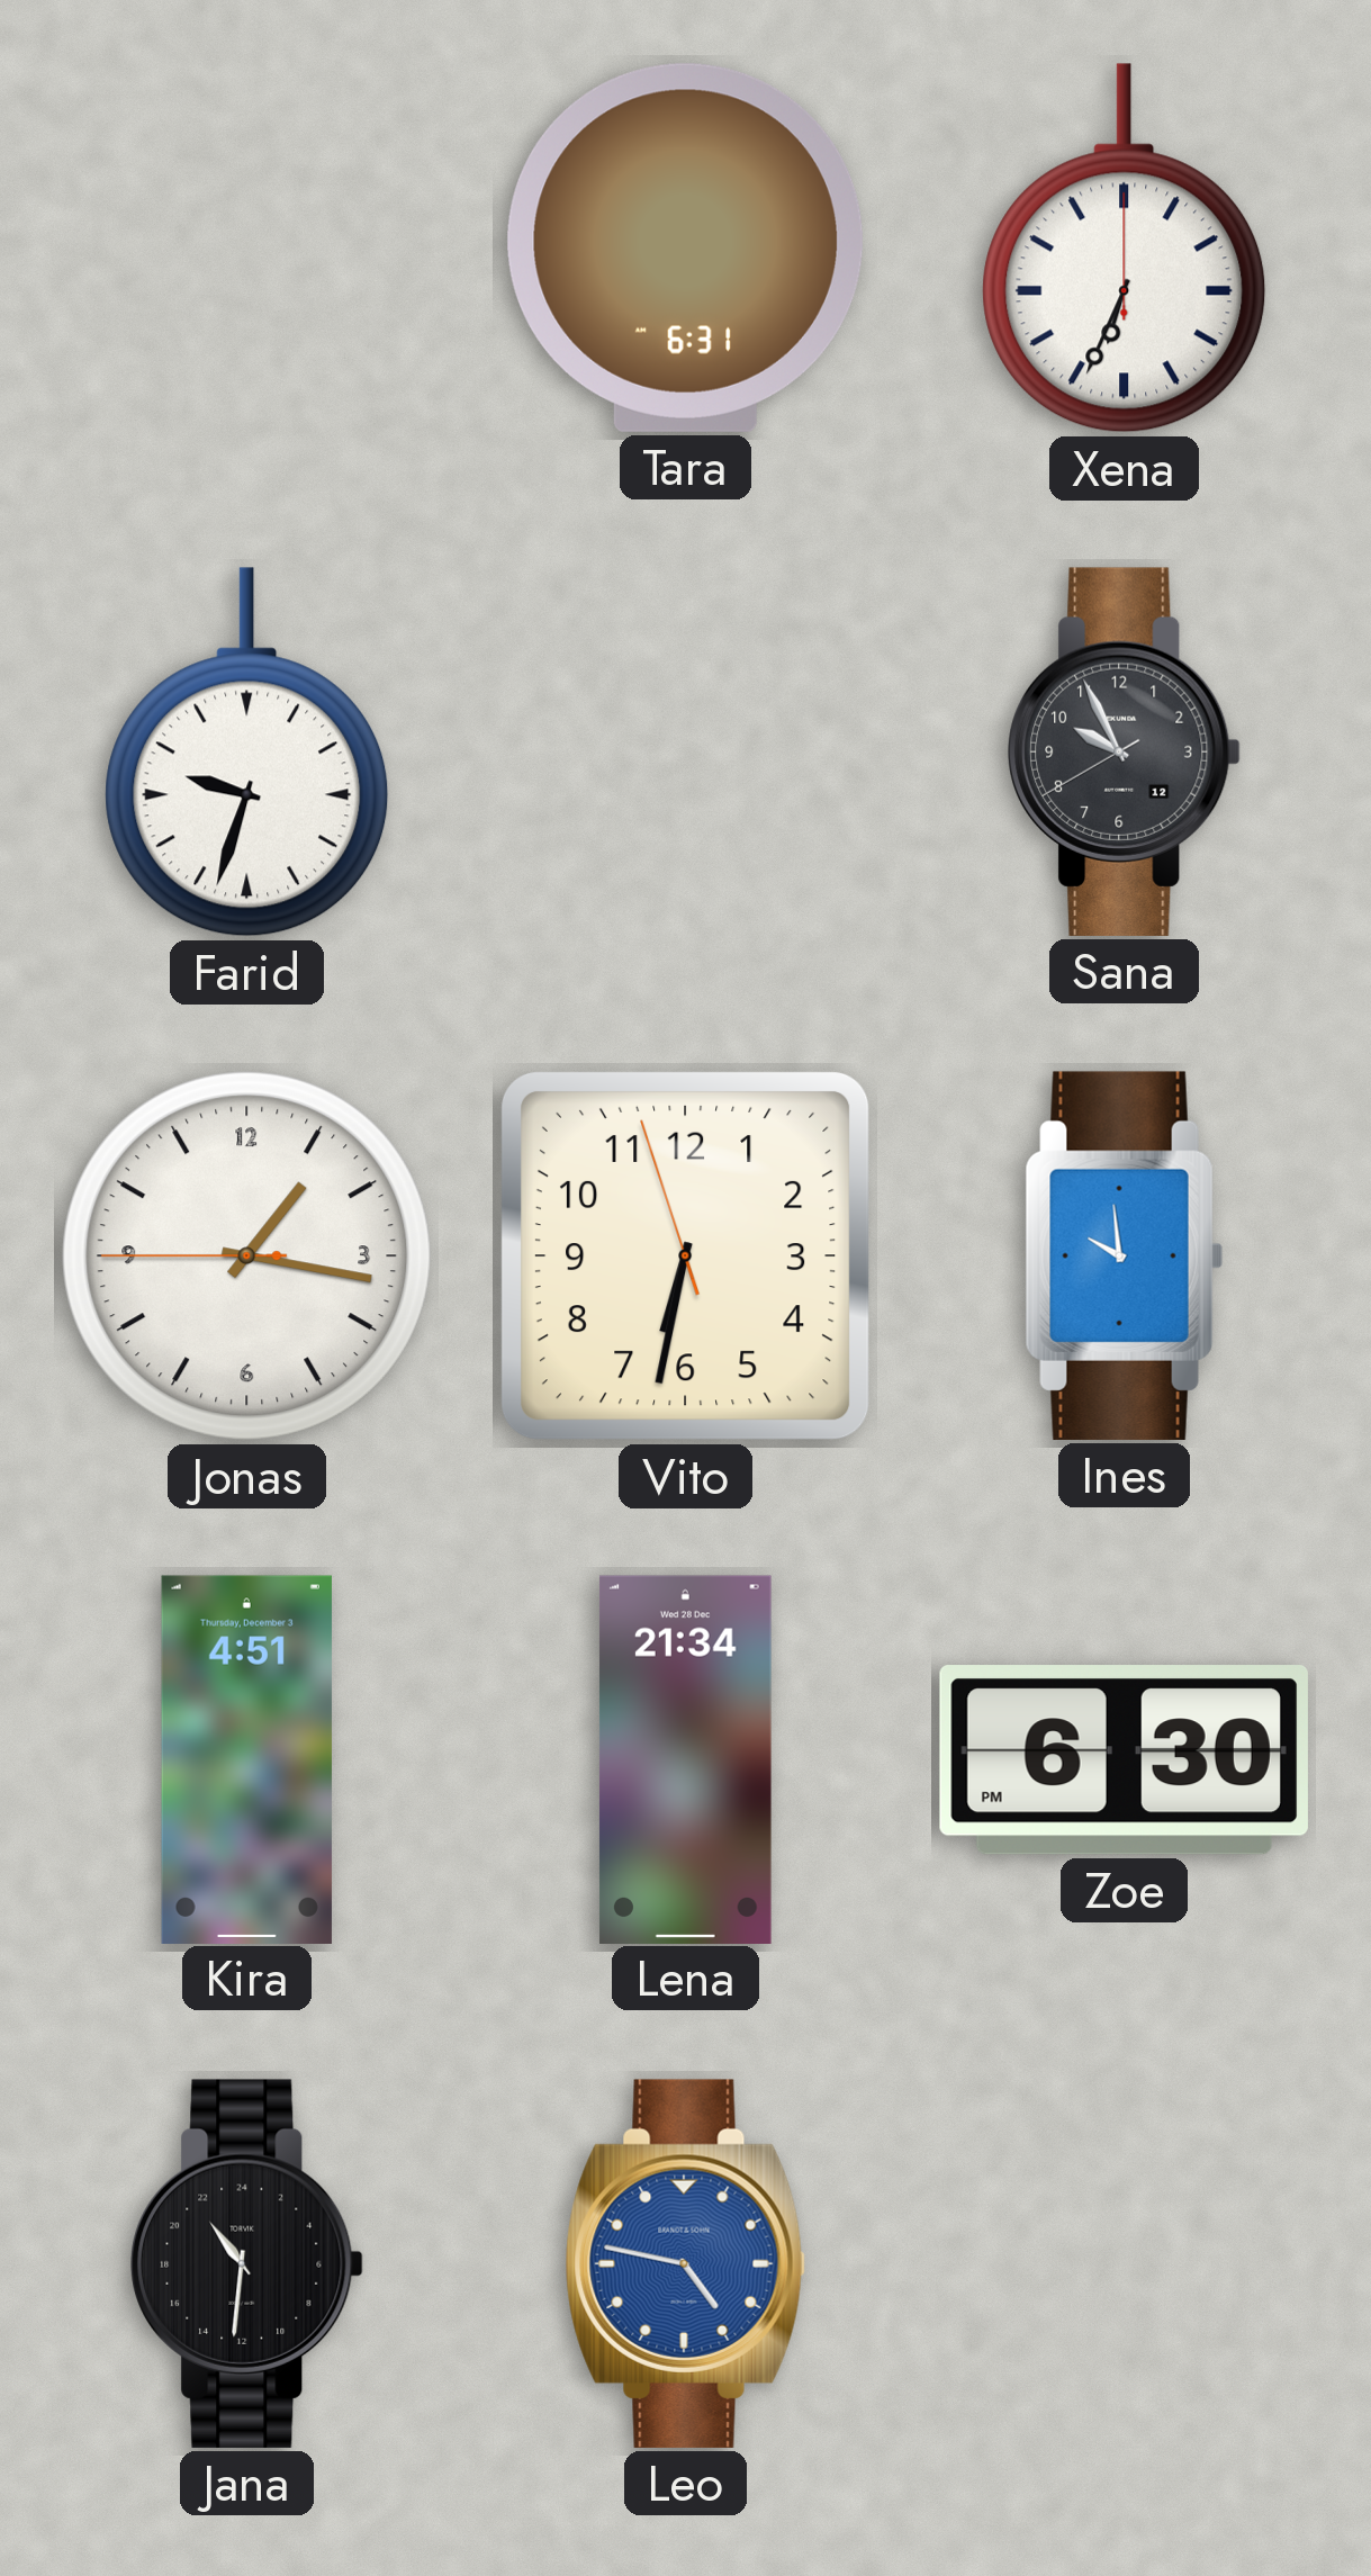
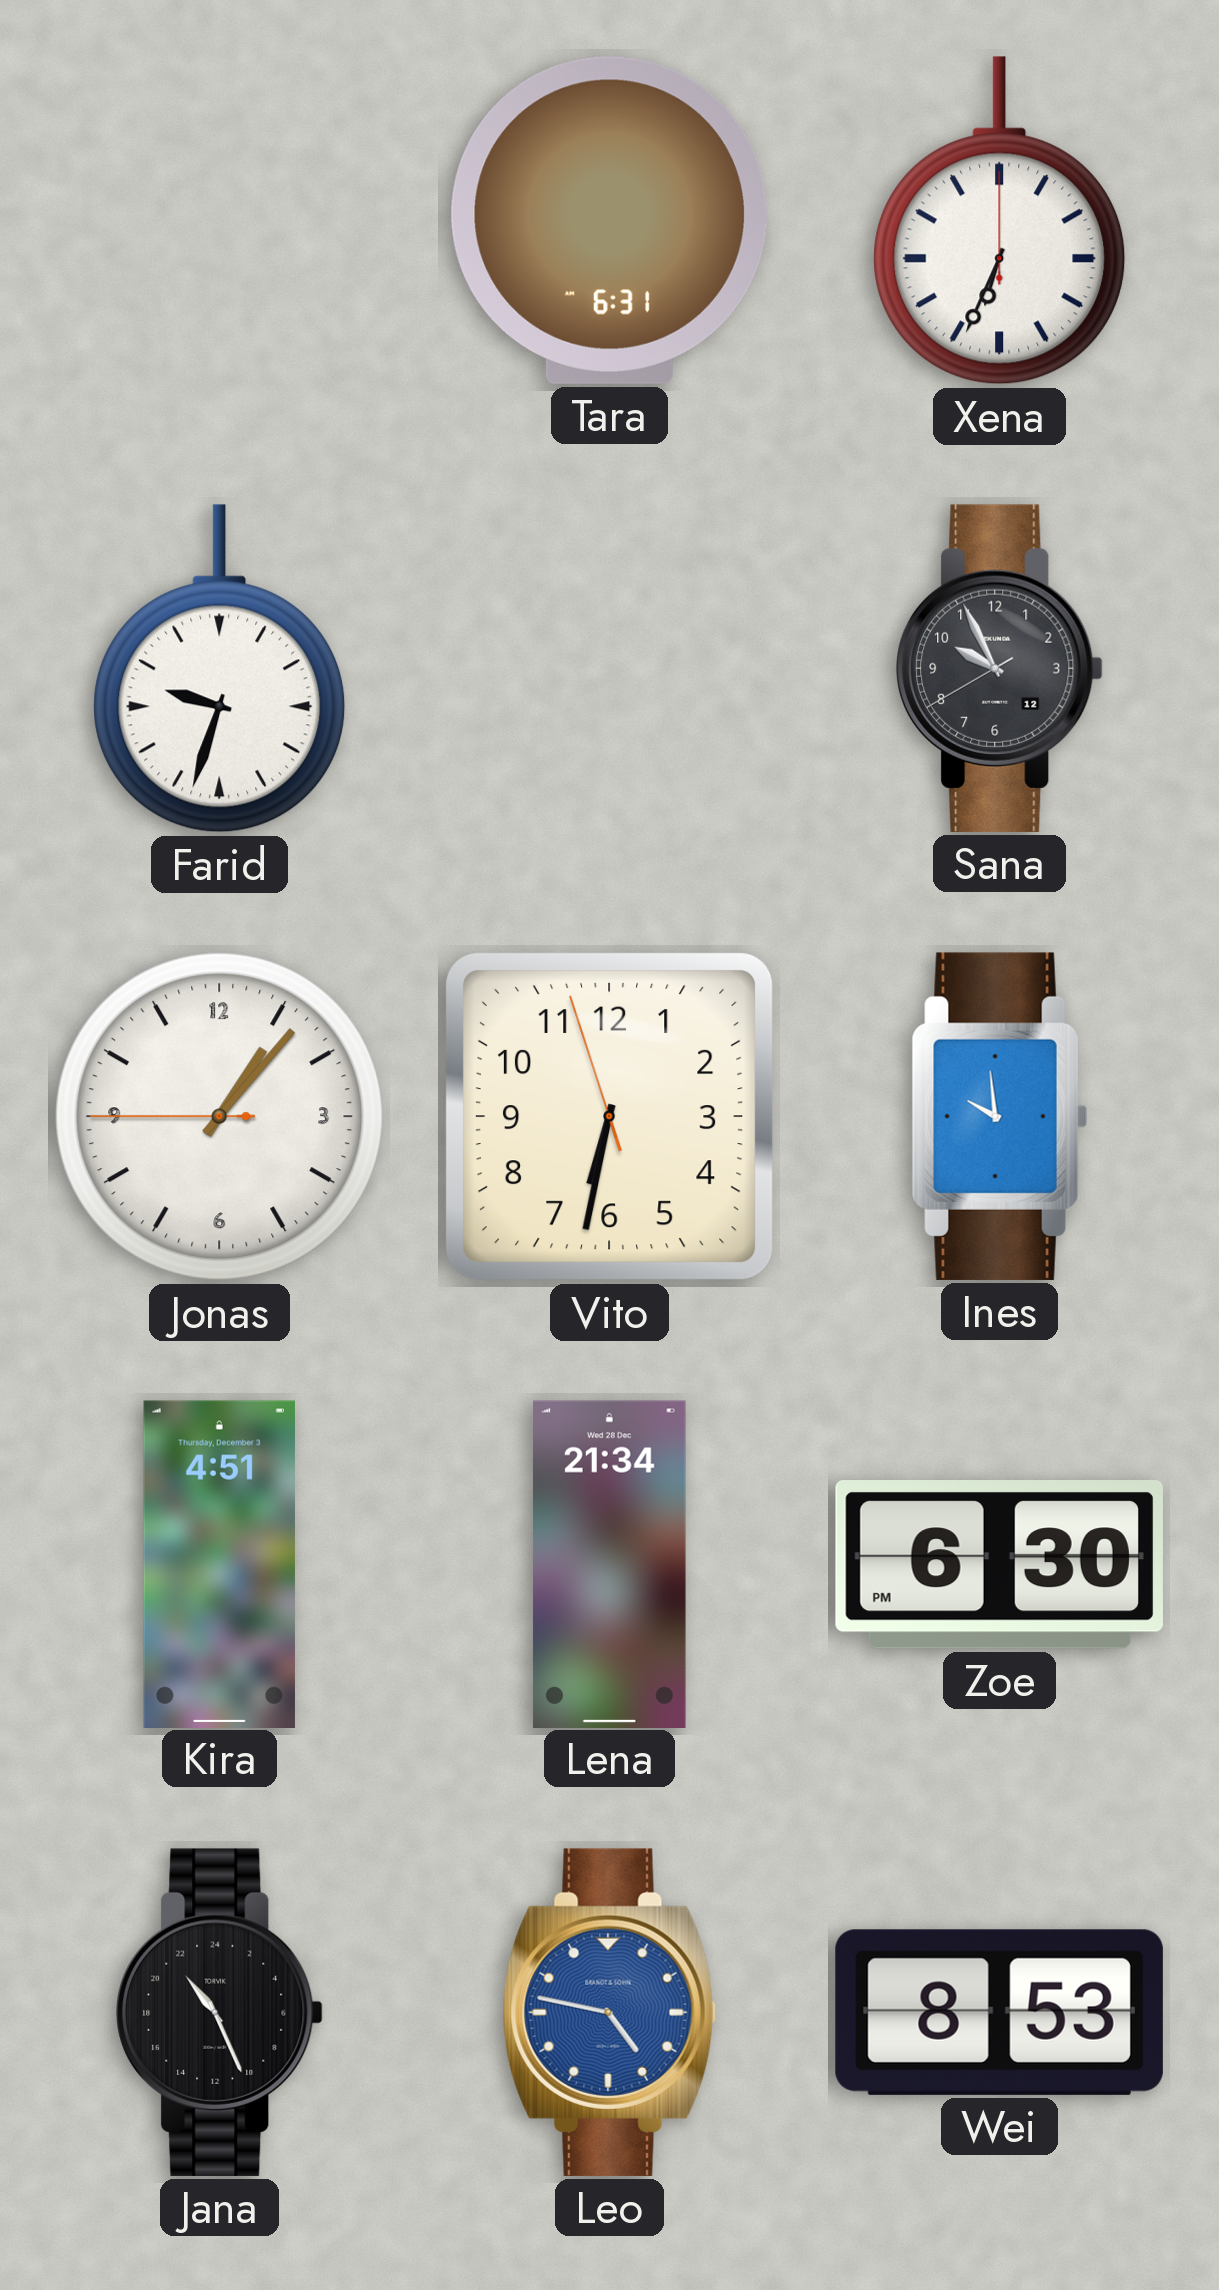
Jonas: 1:16 -> 1:06
Jana: 21:31 -> 21:26
Wei: none -> 8:53
